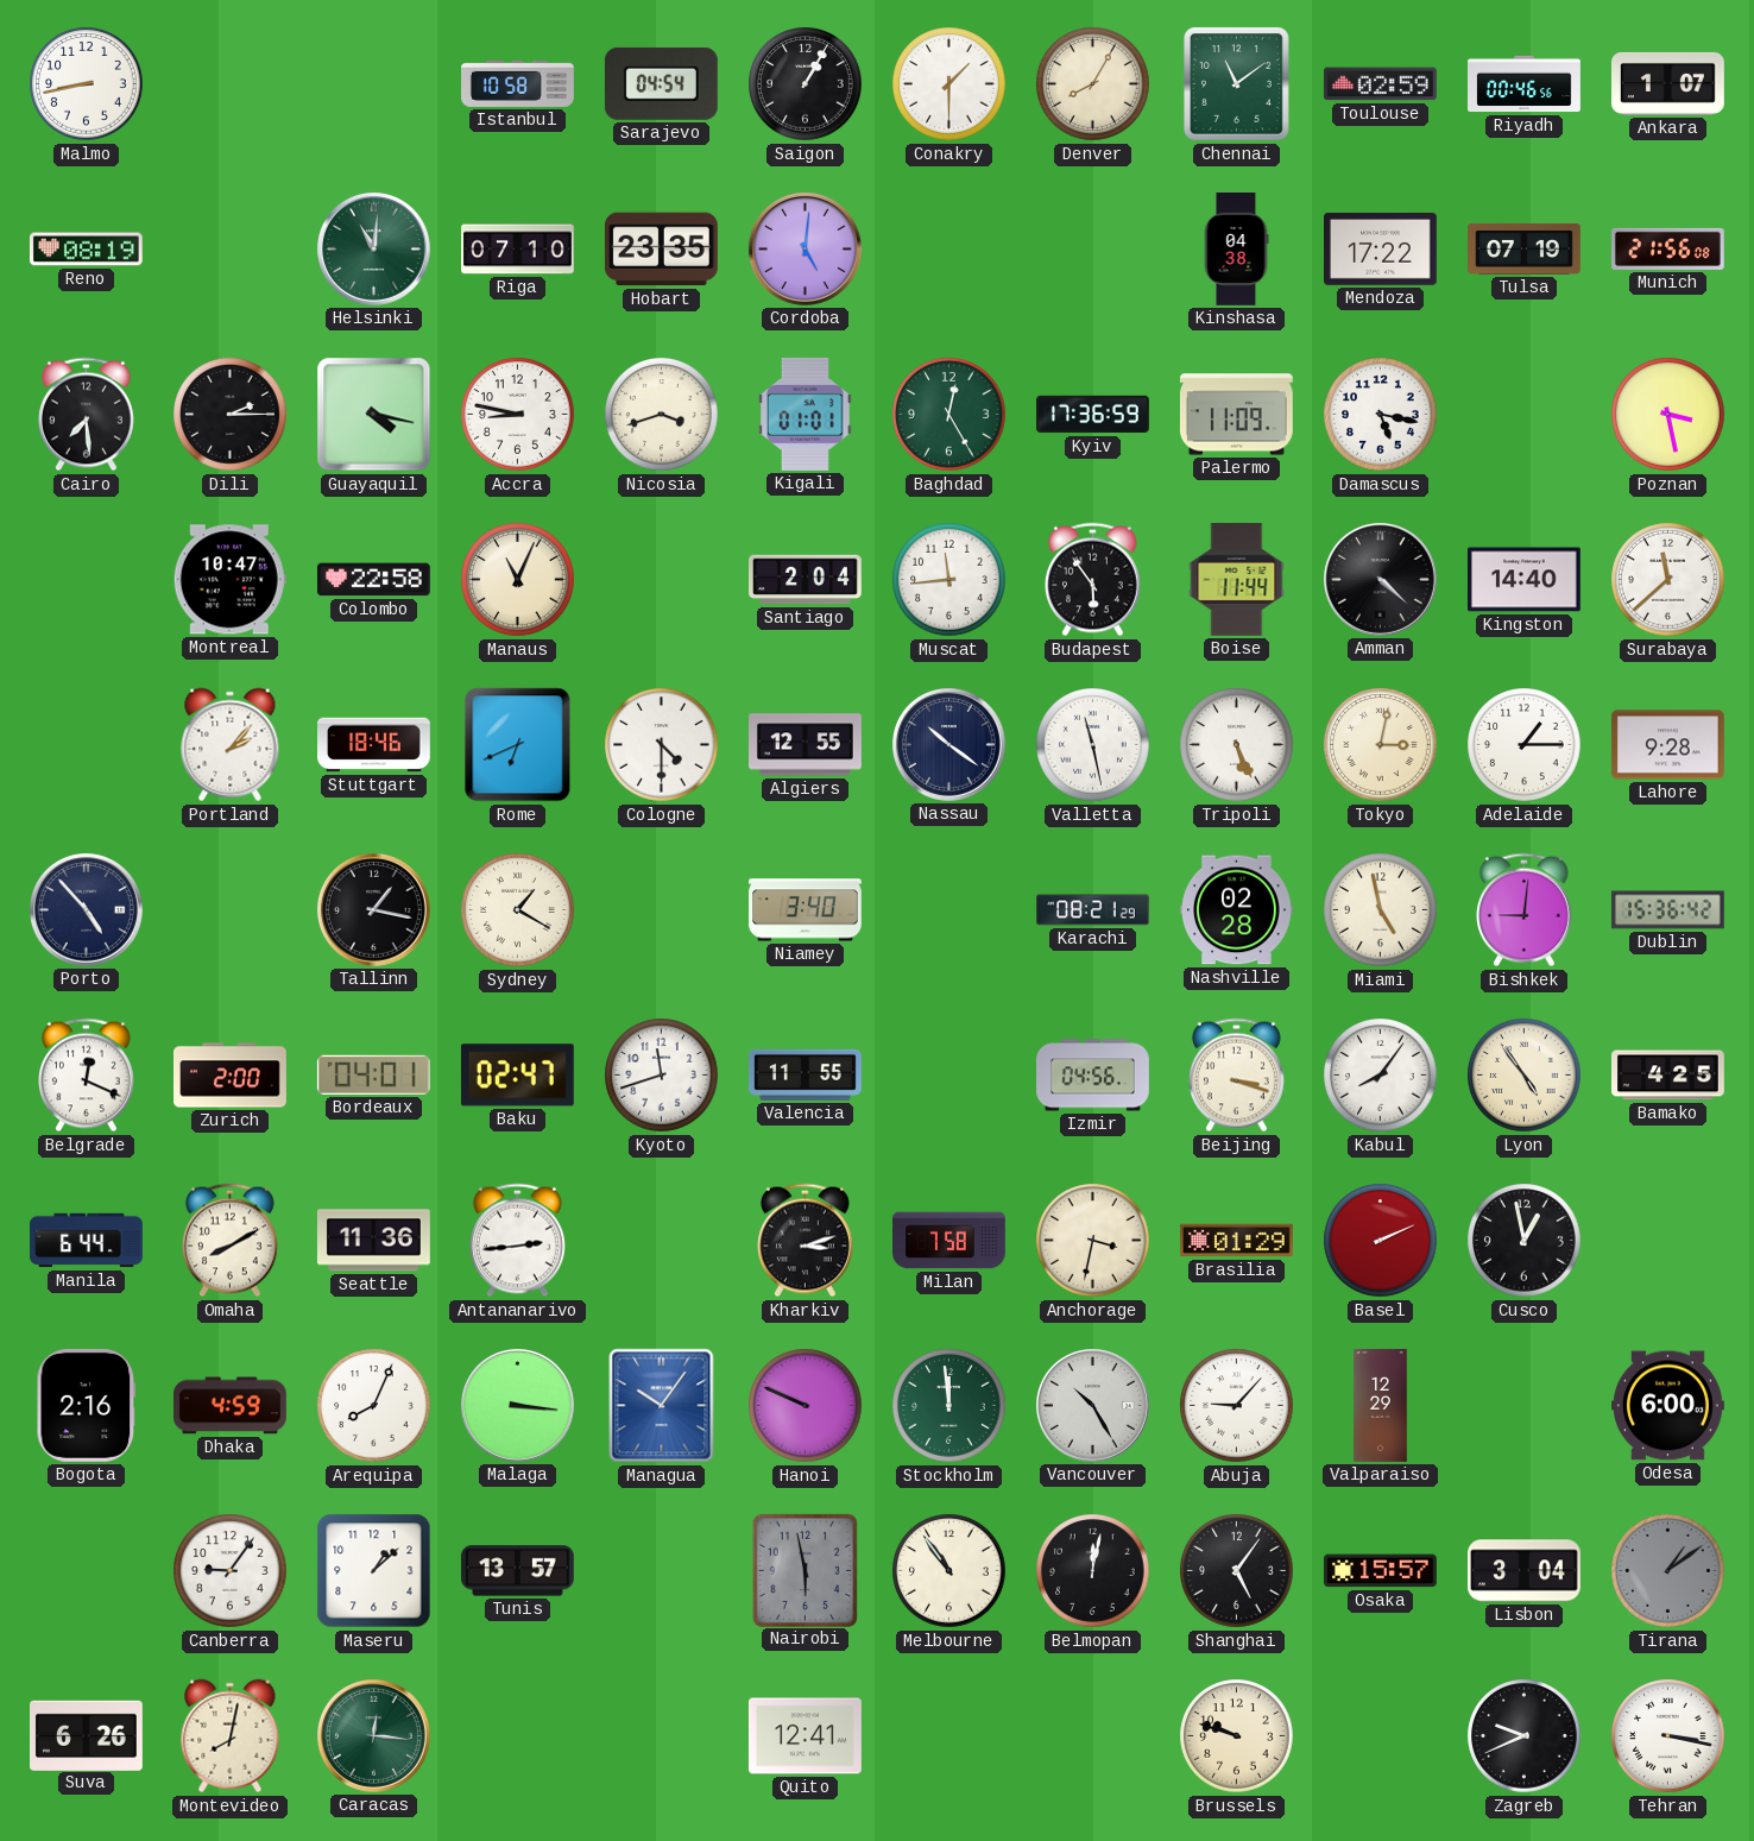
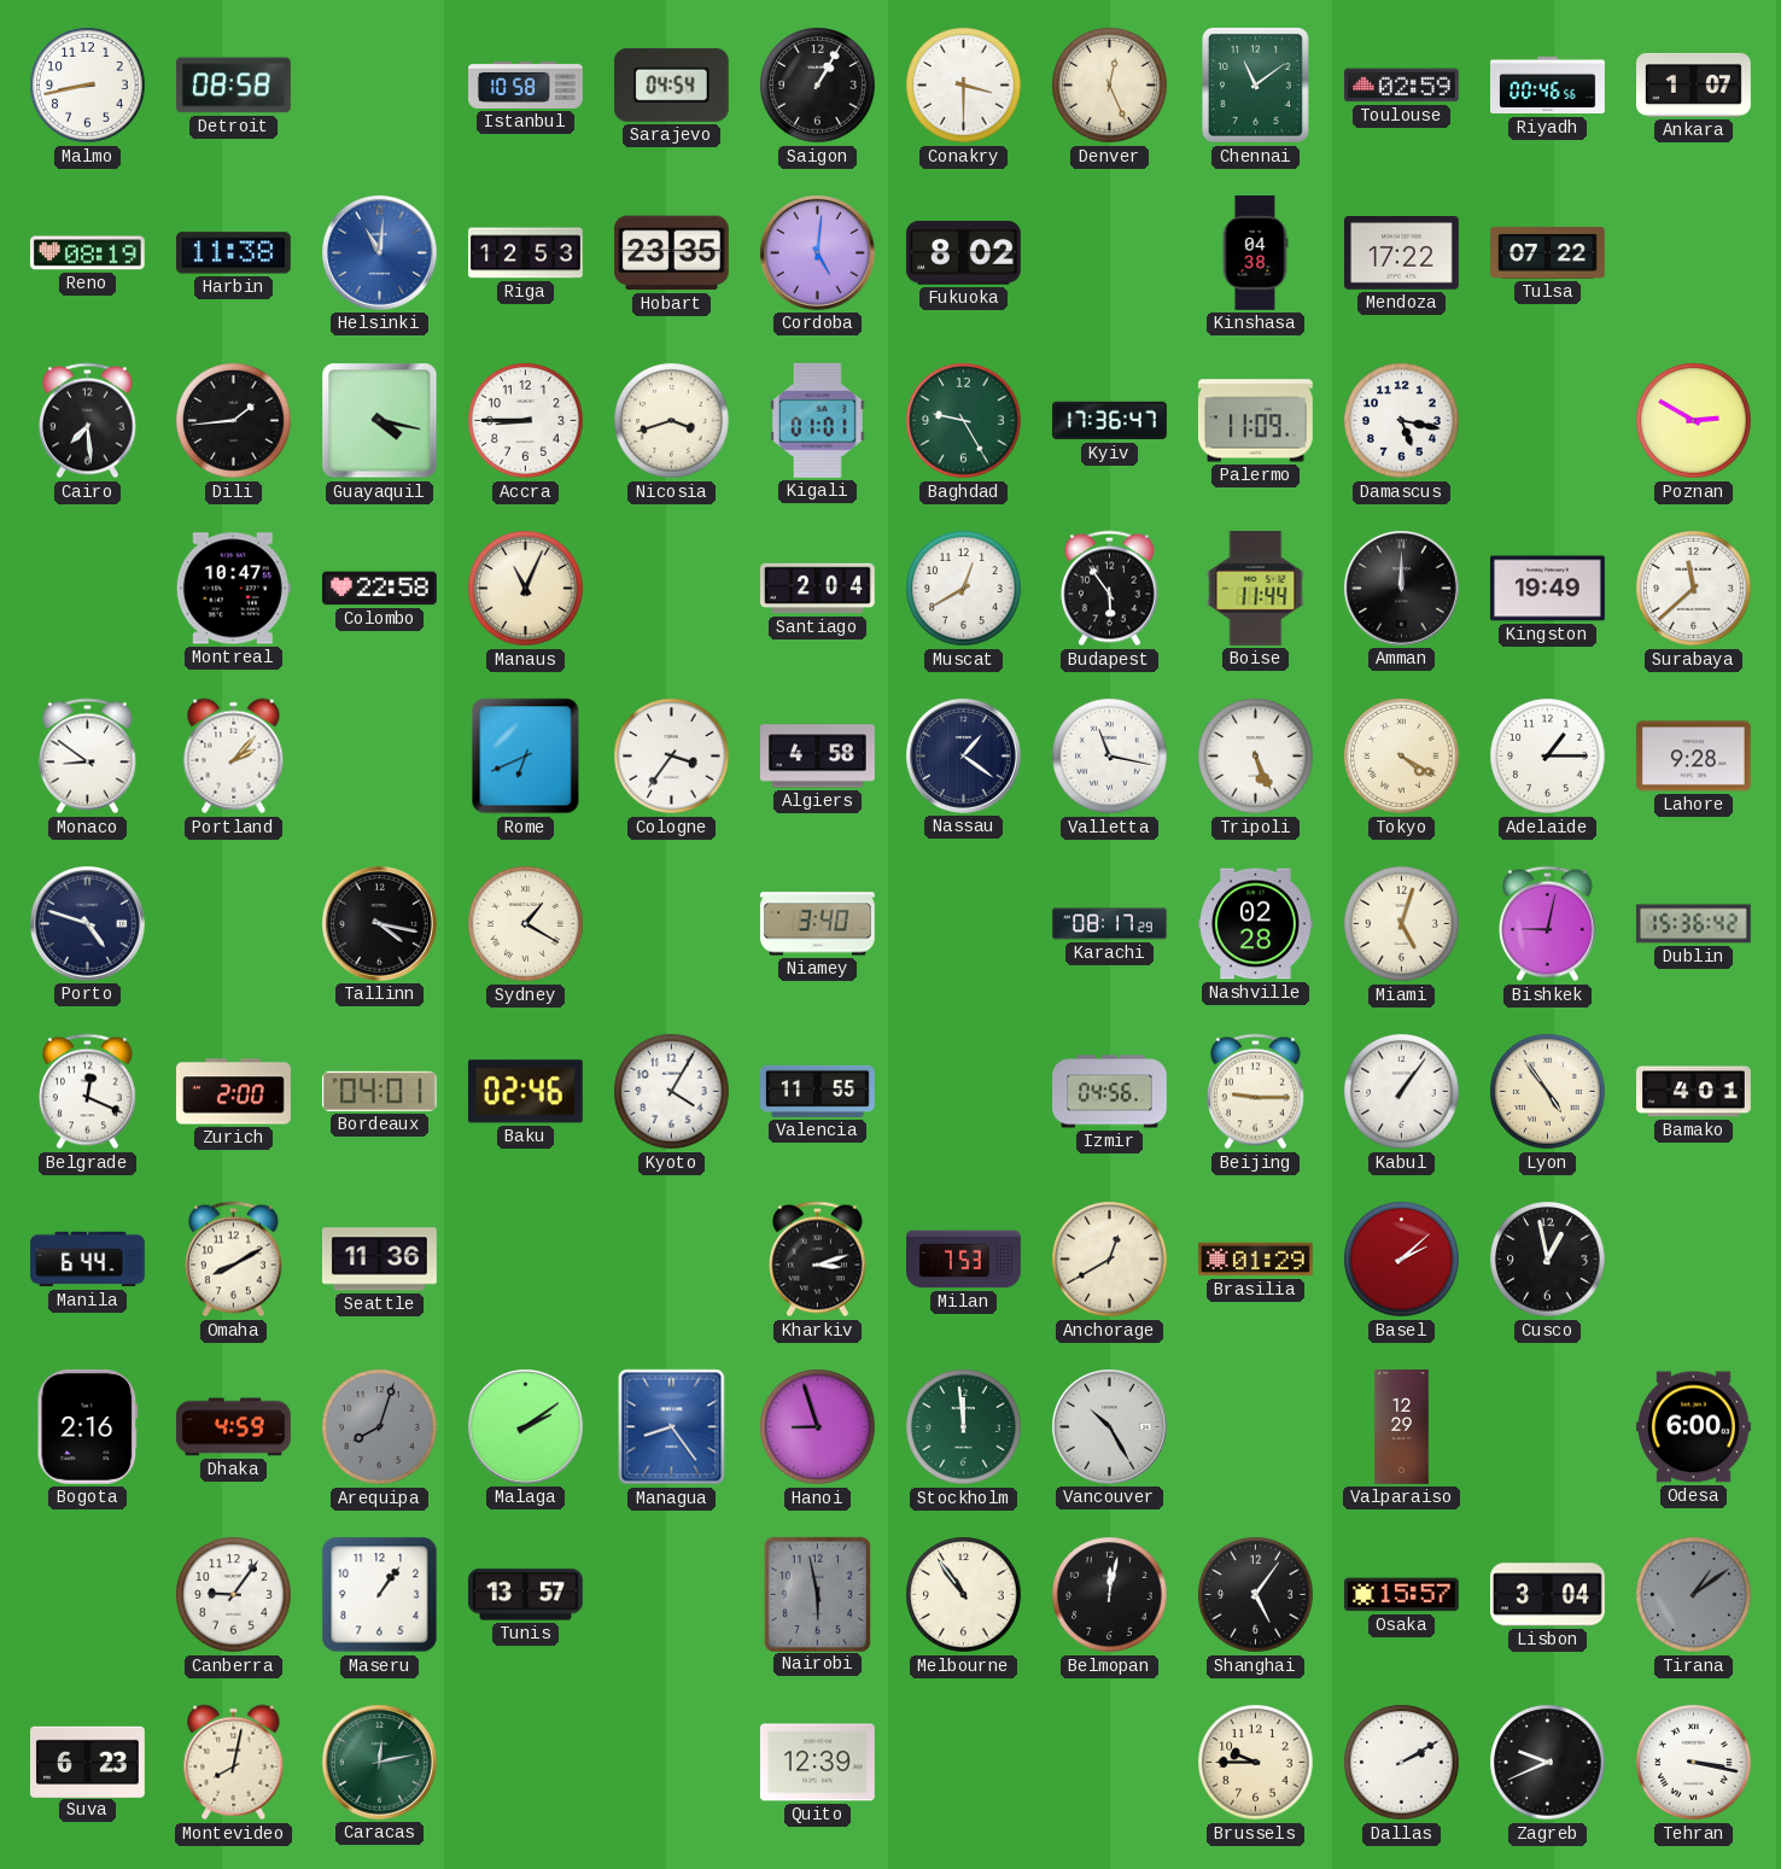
Detroit: none -> 08:58
Conakry: 1:30 -> 3:30
Denver: 8:05 -> 12:26
Harbin: none -> 11:38
Helsinki dial: green -> blue
Riga: 07:10 -> 12:53
Fukuoka: none -> 8:02
Tulsa: 07:19 -> 07:22
Munich: 21:56 -> none
Dili: 2:15 -> 1:44
Accra: 8:47 -> 8:45
Baghdad: 12:25 -> 9:25
Kyiv: 17:36:59 -> 17:36:47
Poznan: 3:28 -> 2:50
Muscat: 11:44 -> 12:40
Amman: 4:22 -> 12:00
Kingston: 14:40 -> 19:49
Monaco: none -> 8:51
Stuttgart: 18:46 -> none
Cologne: 4:30 -> 3:36
Algiers: 12:55 -> 4:58
Nassau: 10:21 -> 1:21
Valletta: 11:28 -> 11:17
Tokyo: 3:02 -> 4:20
Porto: 4:53 -> 4:48
Tallinn: 1:17 -> 4:17
Karachi: 08:21 -> 08:17
Miami: 4:58 -> 5:03
Bishkek: 9:01 -> 9:02
Baku: 02:47 -> 02:46
Kyoto: 11:42 -> 4:05
Beijing: 3:18 -> 9:15
Kabul: 8:06 -> 1:06
Bamako: 4:25 -> 4:01
Antananarivo: 2:44 -> none
Milan: 7:58 -> 7:53
Anchorage: 3:32 -> 12:40
Basel: 2:11 -> 2:08
Arequipa: 8:04 -> 8:03
Arequipa dial: white -> grey
Malaga: 3:16 -> 2:09
Managua: 10:06 -> 8:24
Hanoi: 9:49 -> 8:57
Abuja: 9:07 -> none
Maseru: 1:08 -> 1:06
Suva: 6:26 -> 6:23
Caracas: 12:16 -> 12:13
Quito: 12:41 -> 12:39
Brussels: 9:48 -> 9:45
Dallas: none -> 2:10
